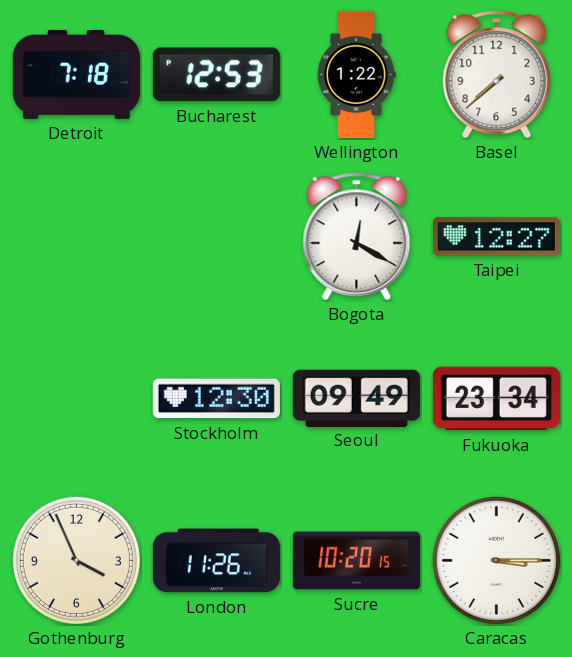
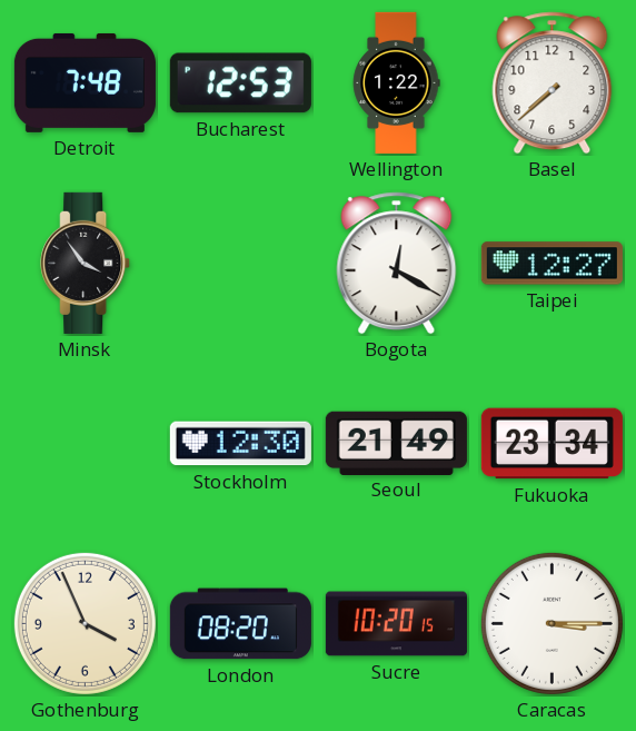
Detroit: 7:18 -> 7:48
Minsk: none -> 3:54
Seoul: 09:49 -> 21:49
London: 11:26 -> 08:20
